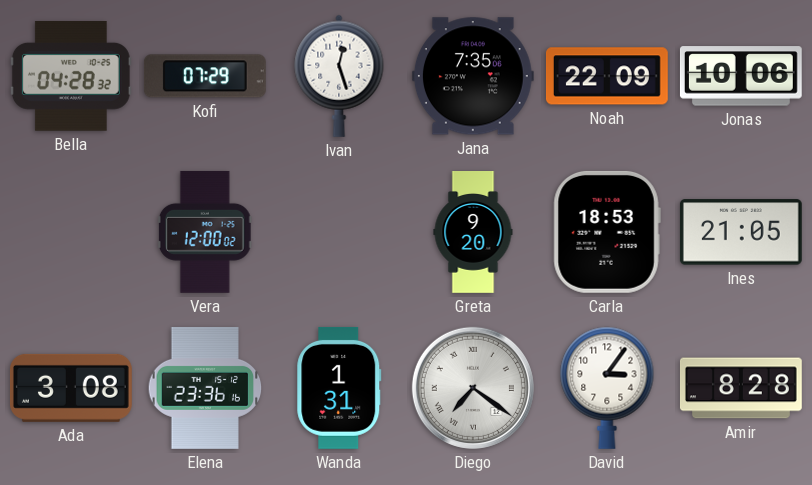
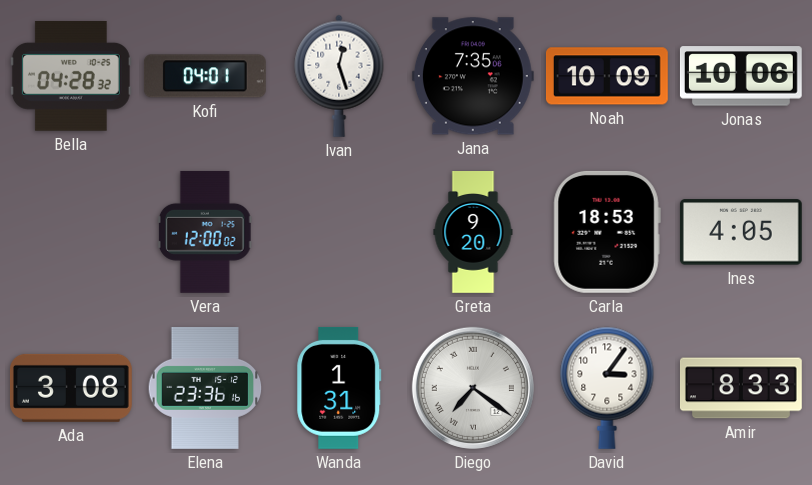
Kofi: 07:29 -> 04:01
Noah: 22:09 -> 10:09
Ines: 21:05 -> 4:05
Amir: 8:28 -> 8:33
